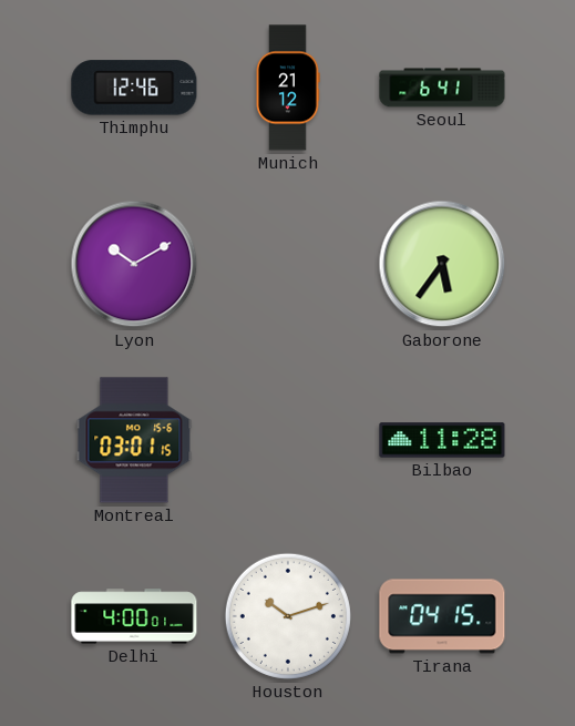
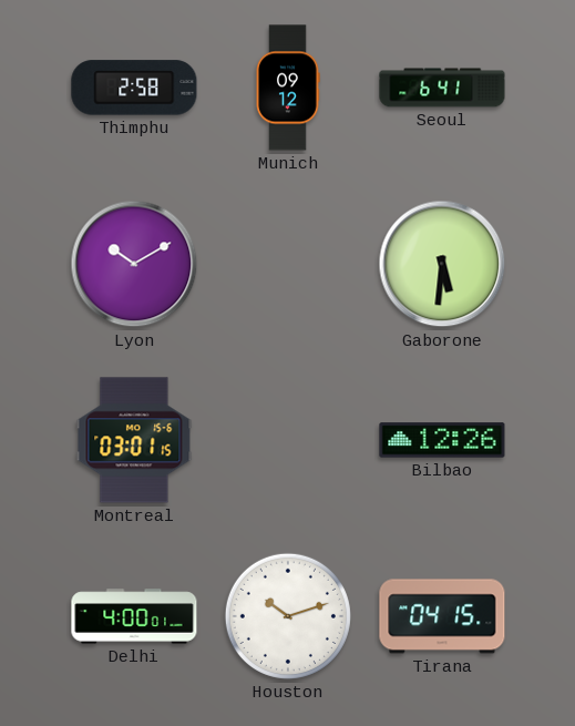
Thimphu: 12:46 -> 2:58
Munich: 21:12 -> 09:12
Gaborone: 5:36 -> 5:31
Bilbao: 11:28 -> 12:26
